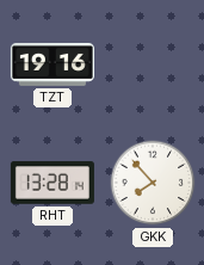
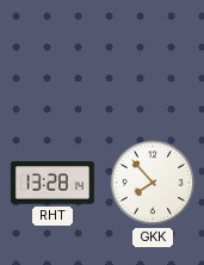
TZT: 19:16 -> none
